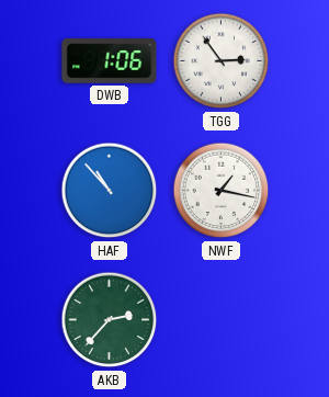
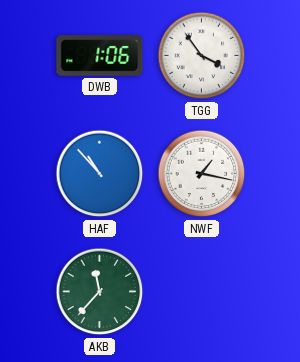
TGG: 2:54 -> 3:54
AKB: 2:37 -> 11:37
